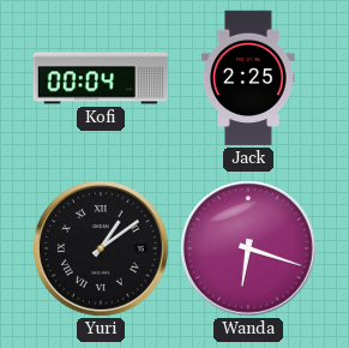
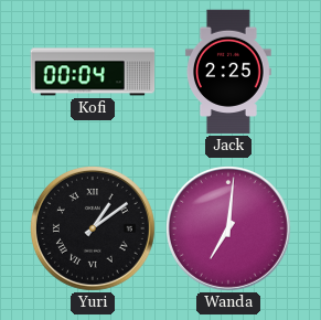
Wanda: 6:18 -> 7:01
